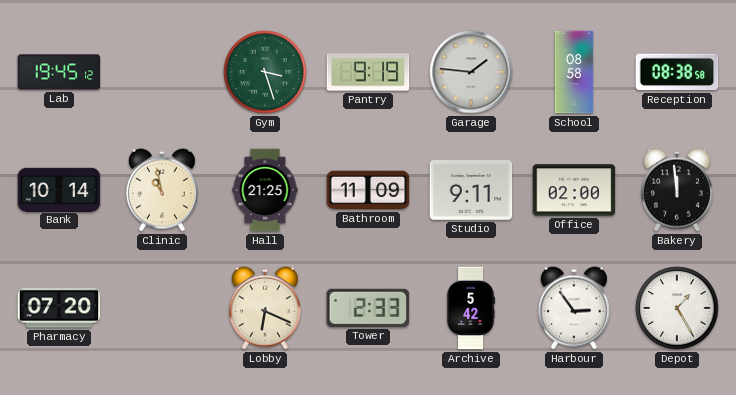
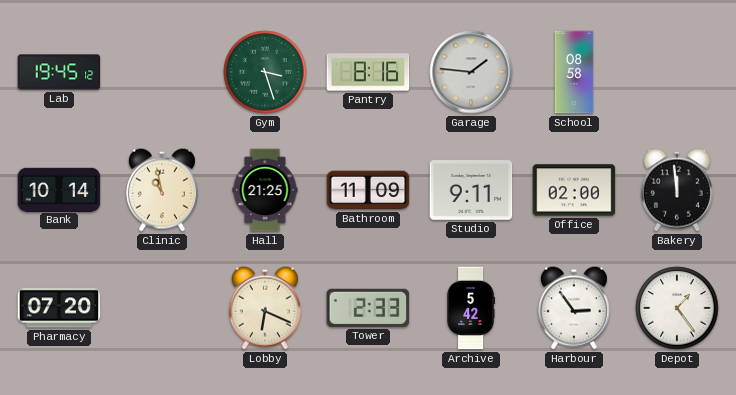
Pantry: 9:19 -> 8:16
Reception: 08:38 -> none
Depot: 1:25 -> 1:24
